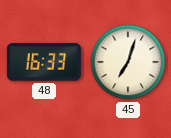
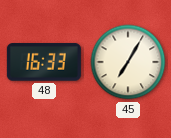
45: 7:03 -> 7:05
